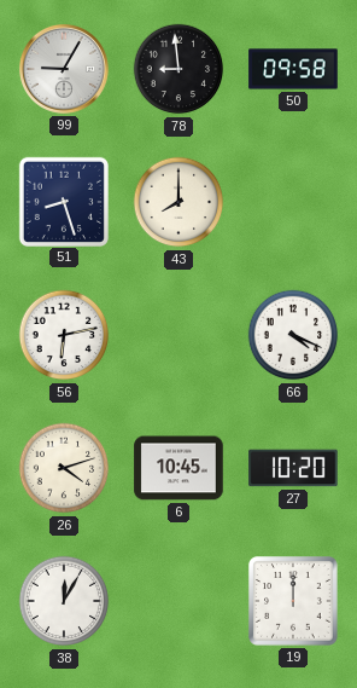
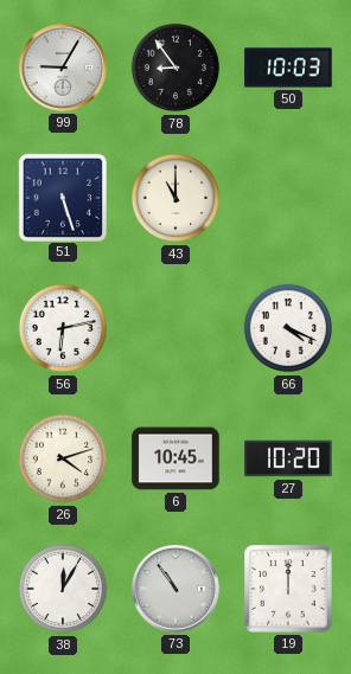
78: 8:59 -> 8:54
50: 09:58 -> 10:03
51: 8:27 -> 5:27
43: 8:00 -> 11:00
73: none -> 10:54
